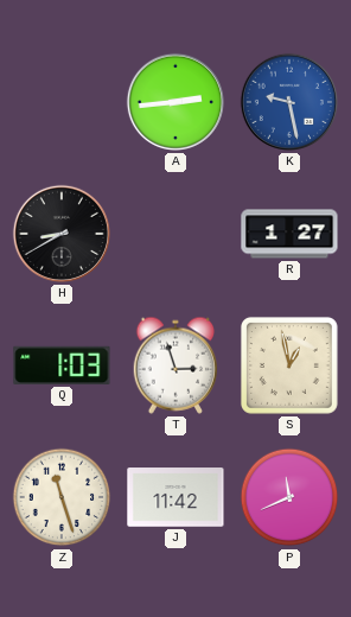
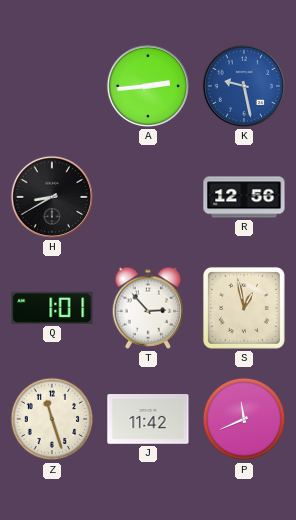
R: 1:27 -> 12:56
Q: 1:03 -> 1:01
T: 2:57 -> 2:53
